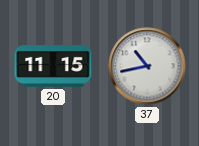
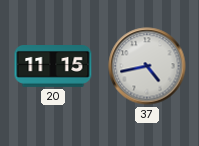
37: 10:43 -> 4:43
